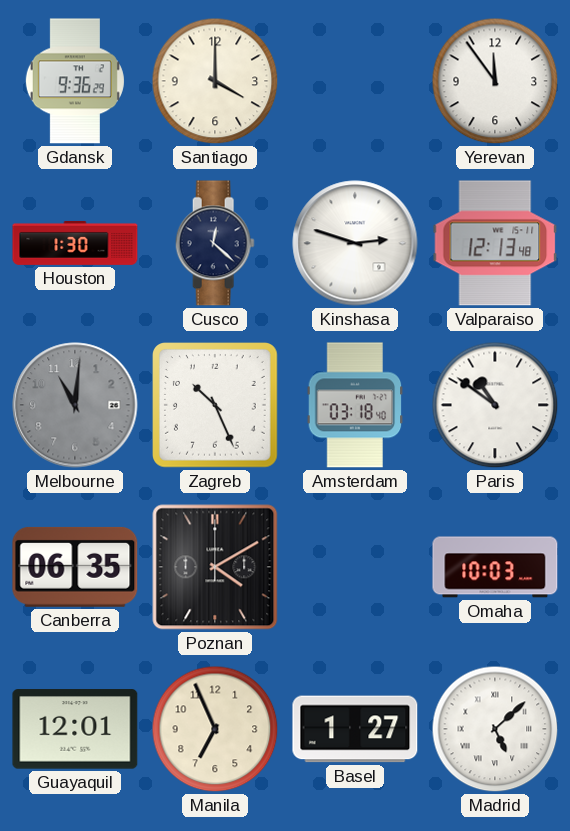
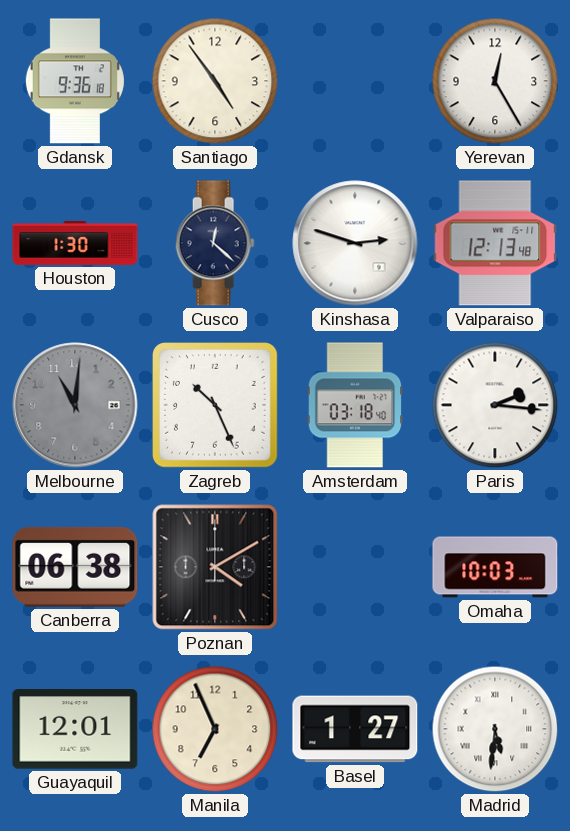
Gdansk: 9:36:29 -> 9:36:18
Santiago: 4:00 -> 4:54
Yerevan: 11:54 -> 12:25
Paris: 10:51 -> 2:16
Canberra: 06:35 -> 06:38
Madrid: 5:08 -> 5:31
